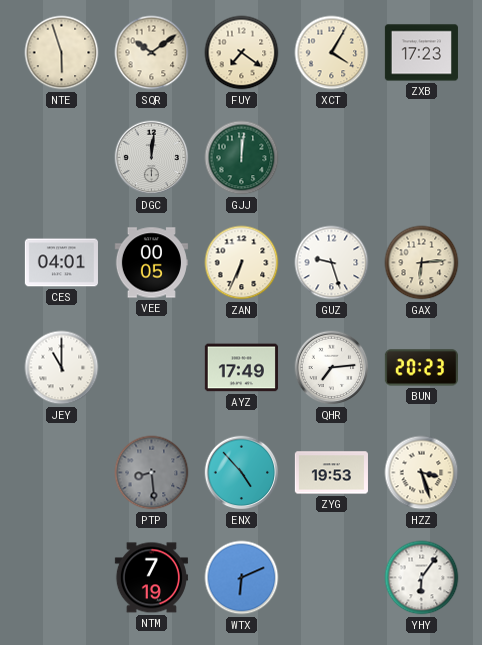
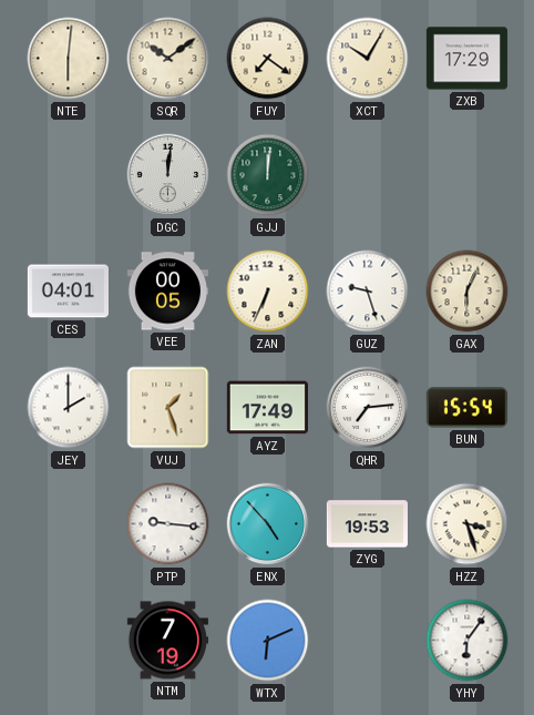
NTE: 5:57 -> 6:01
XCT: 4:05 -> 10:05
ZXB: 17:23 -> 17:29
GAX: 6:14 -> 6:04
JEY: 11:00 -> 2:00
VUJ: none -> 1:27
BUN: 20:23 -> 15:54
PTP: 8:29 -> 9:16
PTP dial: grey -> white
